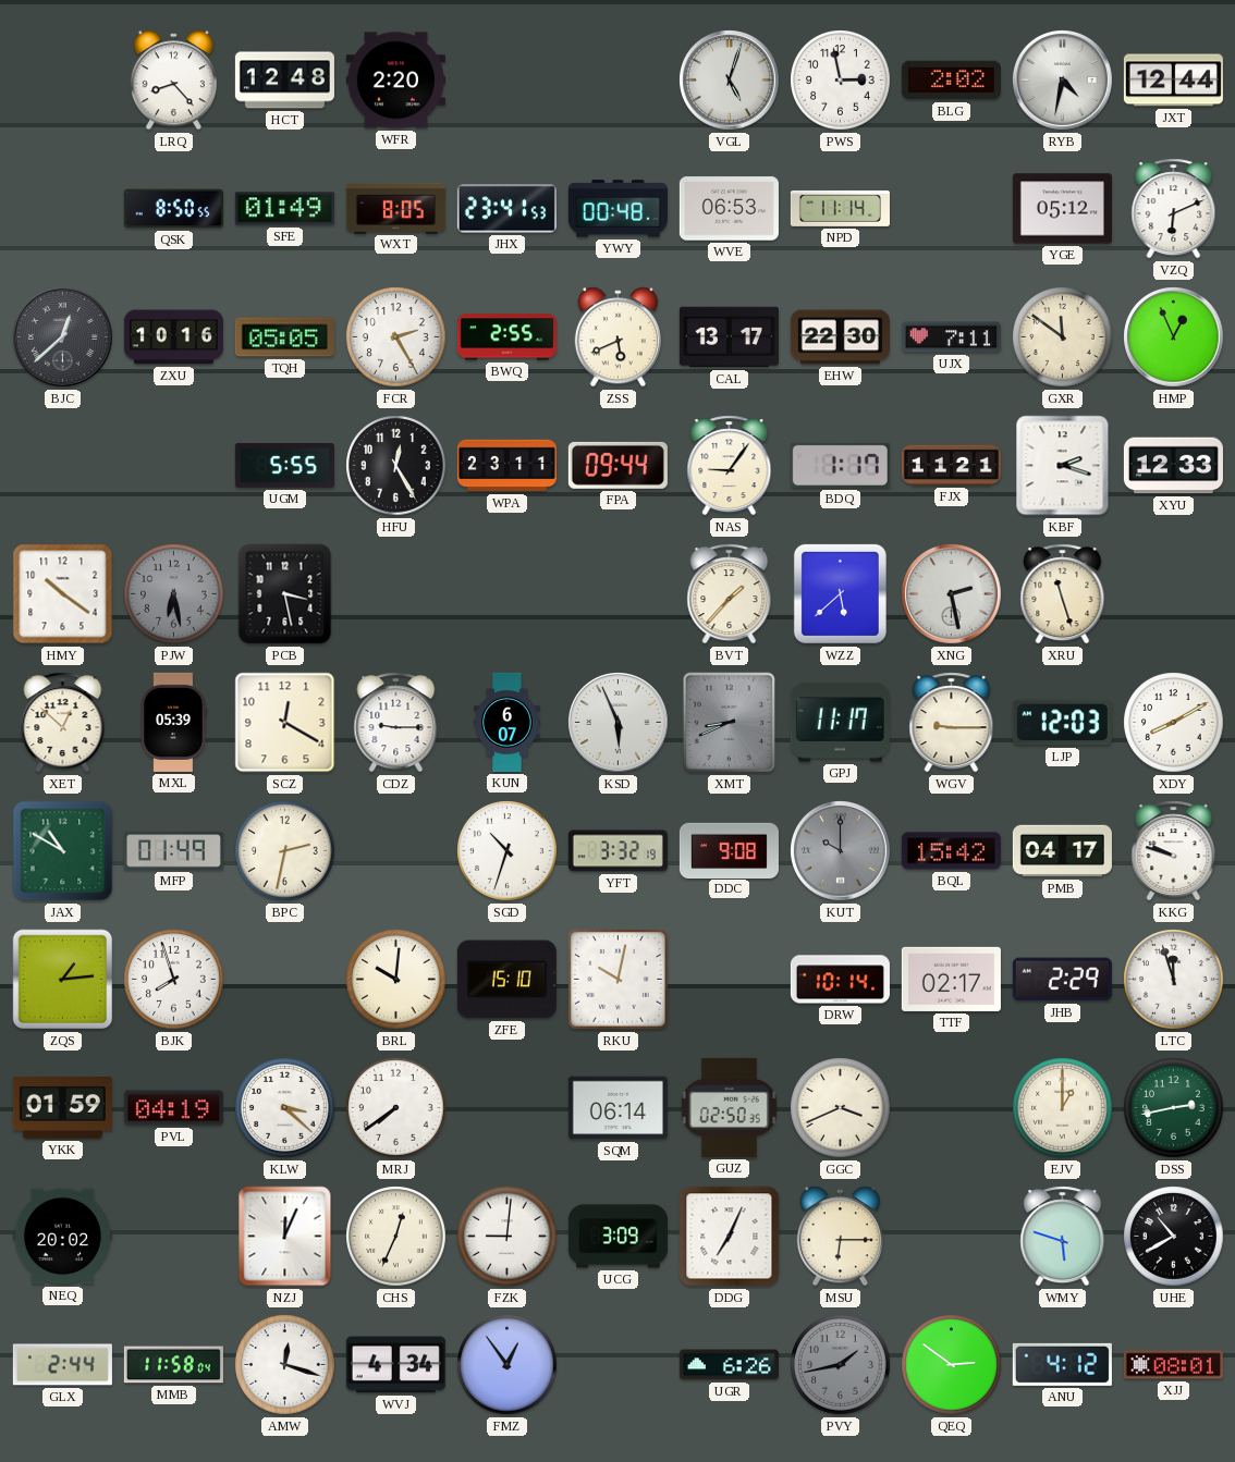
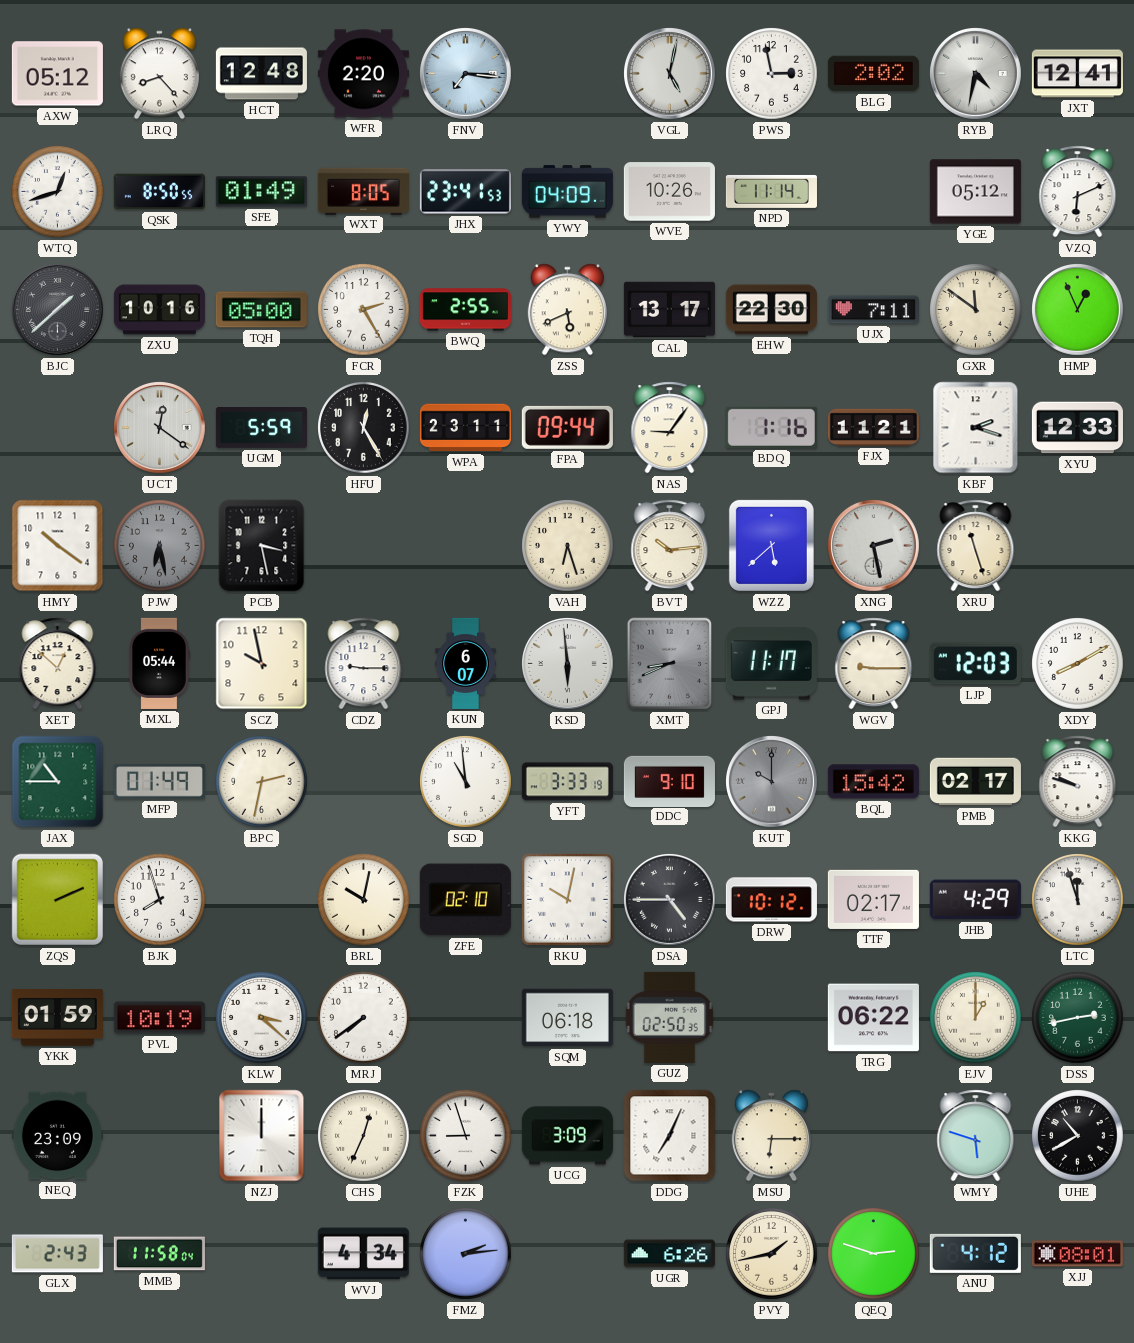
AXW: none -> 05:12
FNV: none -> 7:16
VGL: 5:03 -> 5:02
JXT: 12:44 -> 12:41
WTQ: none -> 12:42
YWY: 00:48 -> 04:09
WVE: 06:53 -> 10:26
BJC: 12:38 -> 1:38
TQH: 05:05 -> 05:00
UCT: none -> 12:21
UGM: 5:55 -> 5:59
BDQ: 1:17 -> 1:16
VAH: none -> 6:27
BVT: 1:37 -> 10:14
MXL: 05:39 -> 05:44
SCZ: 12:20 -> 9:58
KSD: 5:56 -> 5:59
JAX: 10:50 -> 10:45
SGD: 10:33 -> 10:59
YFT: 3:32 -> 3:33
DDC: 9:08 -> 9:10
PMB: 04:17 -> 02:17
ZQS: 1:14 -> 2:11
BRL: 10:01 -> 10:02
ZFE: 15:10 -> 02:10
DSA: none -> 4:45
DRW: 10:14 -> 10:12
JHB: 2:29 -> 4:29
PVL: 04:19 -> 10:19
SQM: 06:14 -> 06:18
GGC: 3:41 -> none
TRG: none -> 06:22
NEQ: 20:02 -> 23:09
NZJ: 12:04 -> 12:00
FZK: 9:01 -> 8:57
GLX: 2:44 -> 2:43
AMW: 12:18 -> none
FMZ: 12:54 -> 2:14
PVY dial: grey -> cream
QEQ: 2:51 -> 2:48
